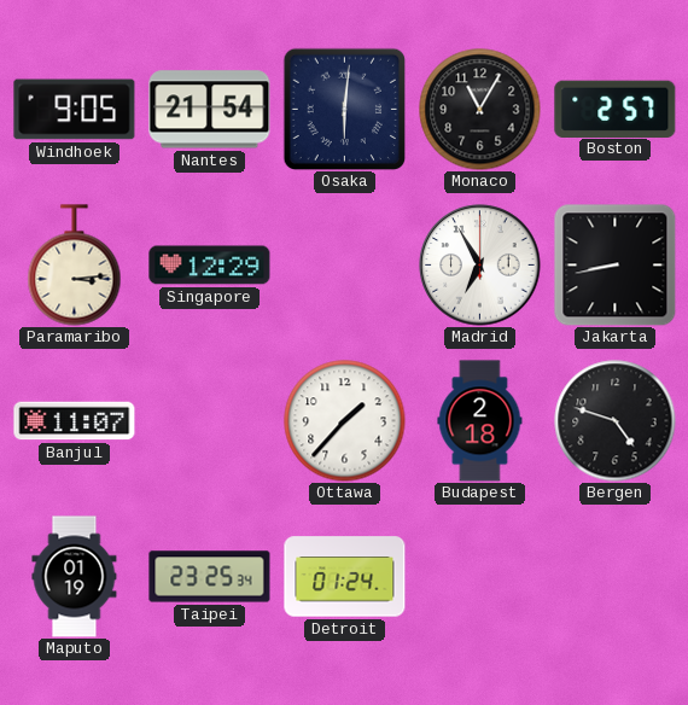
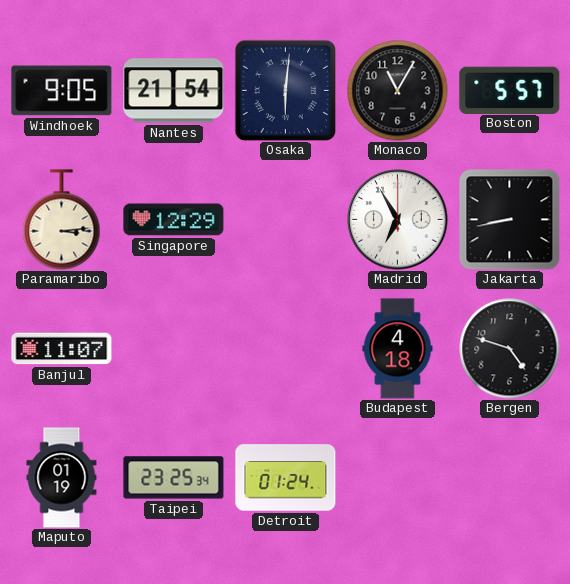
Boston: 2:57 -> 5:57
Ottawa: 1:37 -> none
Budapest: 2:18 -> 4:18
